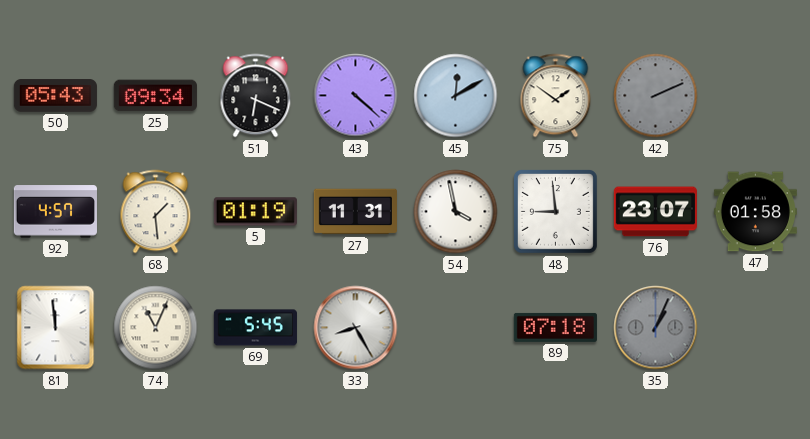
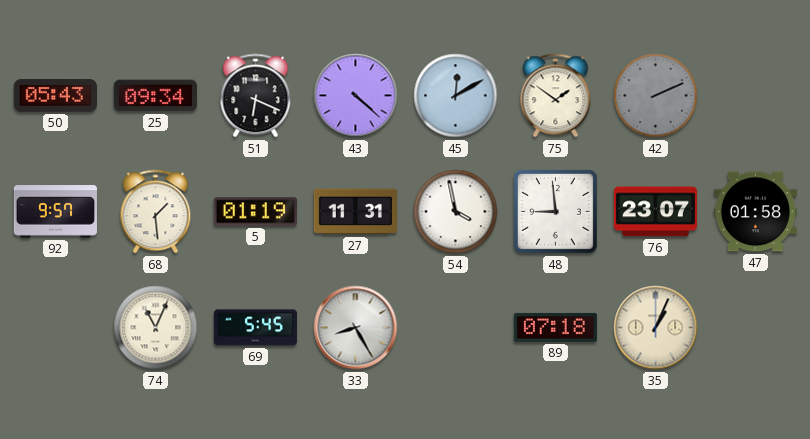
92: 4:57 -> 9:57
81: 11:59 -> none
35 dial: grey -> cream
